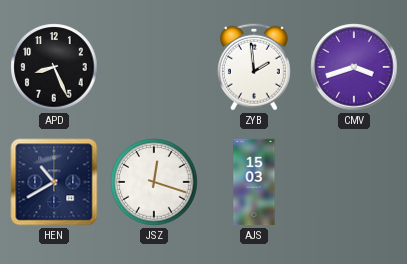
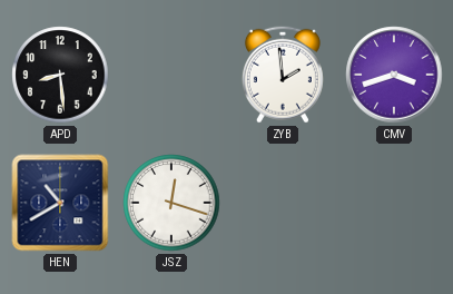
APD: 8:26 -> 8:29
AJS: 15:03 -> none
